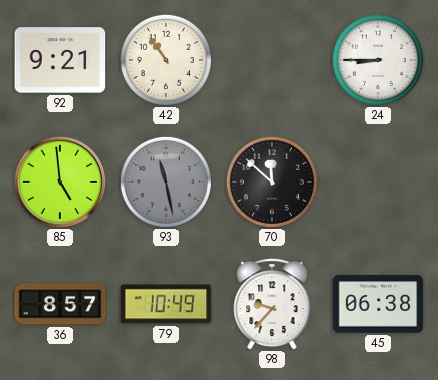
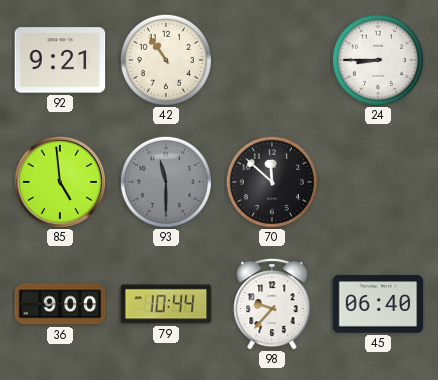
93: 11:28 -> 11:30
36: 8:57 -> 9:00
79: 10:49 -> 10:44
45: 06:38 -> 06:40
